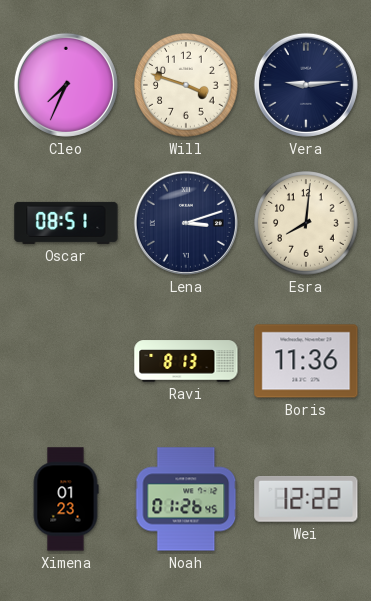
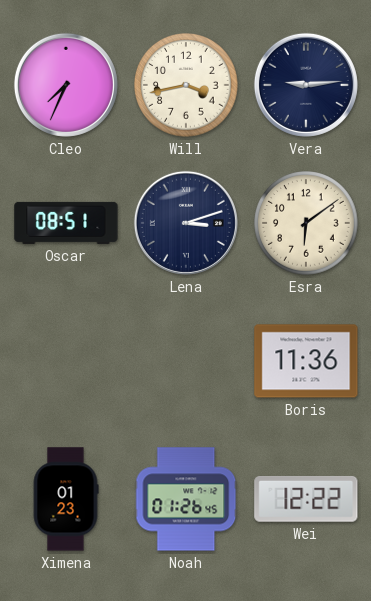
Will: 3:48 -> 3:43
Esra: 8:01 -> 6:09
Ravi: 8:13 -> none
